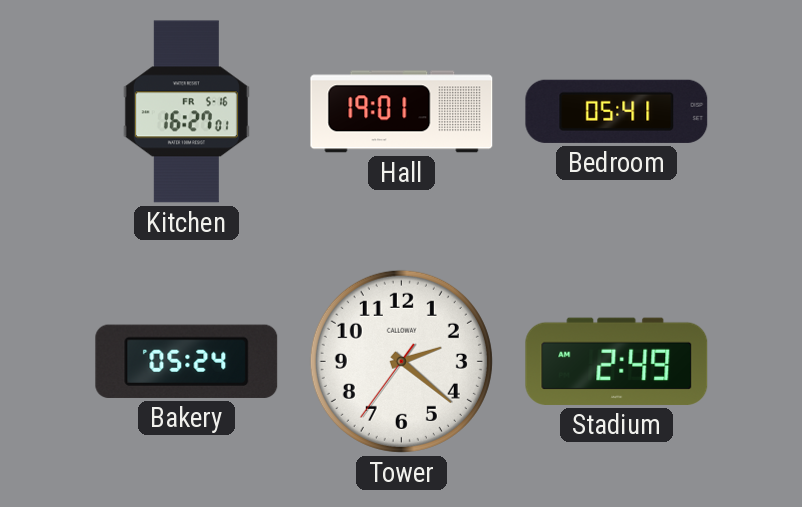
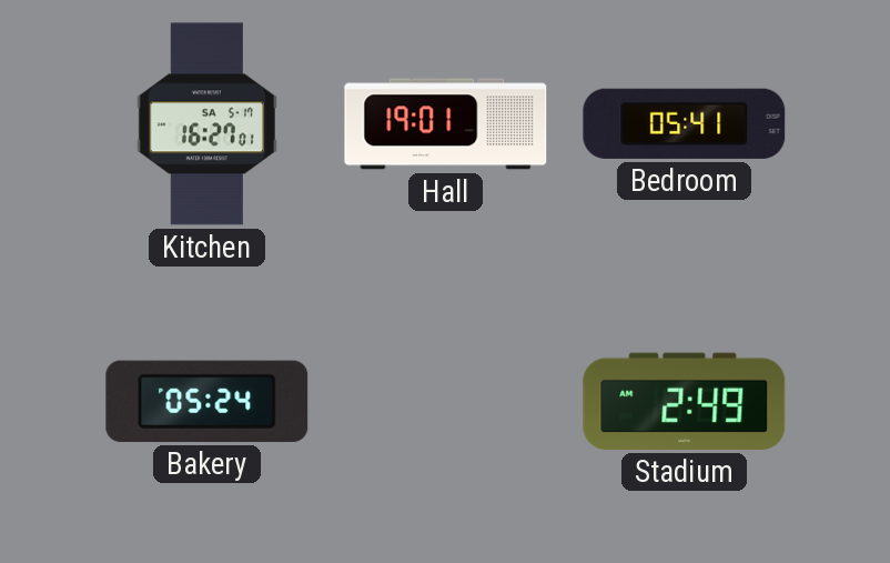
Kitchen date: FR 5-16 -> SA 5-17
Tower: 2:21 -> none
